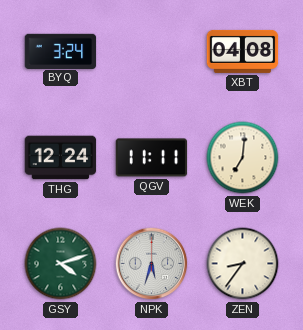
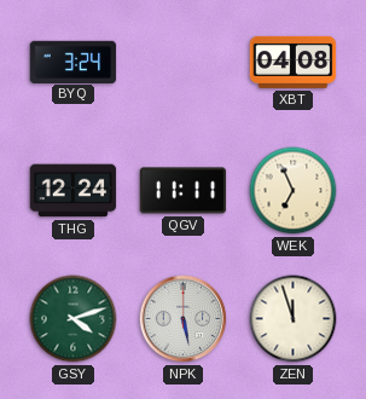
WEK: 7:01 -> 6:56
NPK: 5:33 -> 5:28
ZEN: 8:36 -> 11:57
